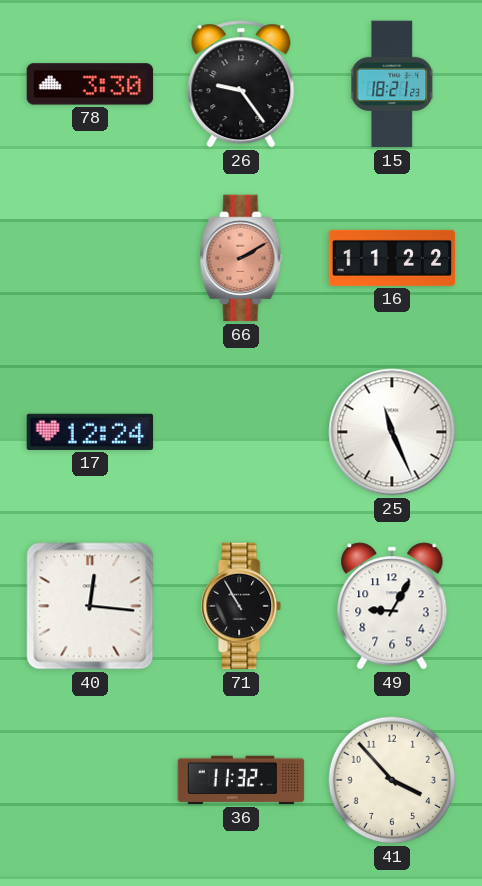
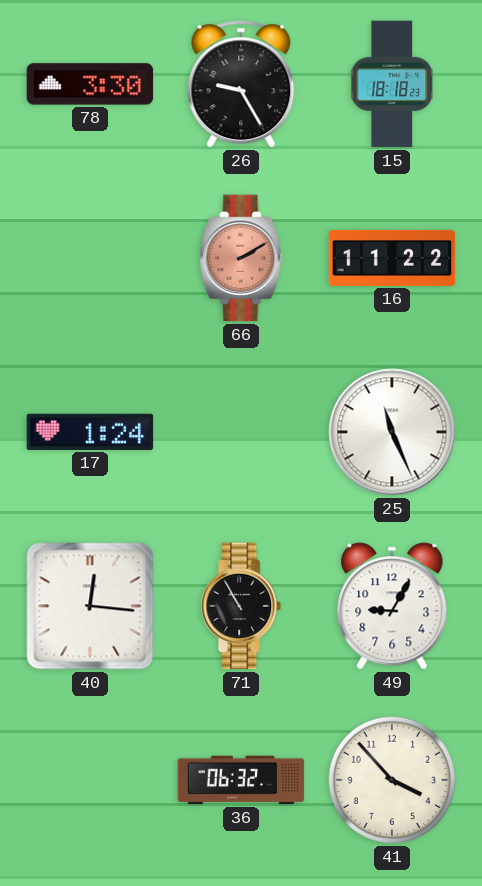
26: 9:24 -> 9:25
15: 18:21 -> 18:18
17: 12:24 -> 1:24
36: 11:32 -> 06:32
